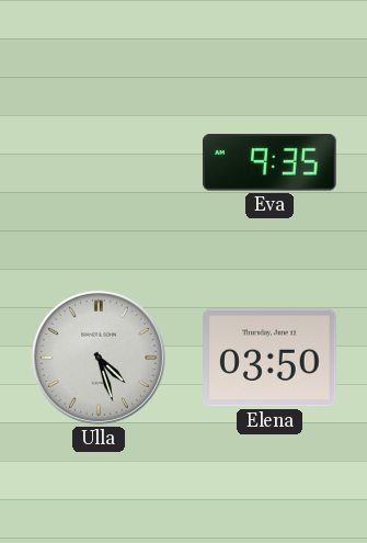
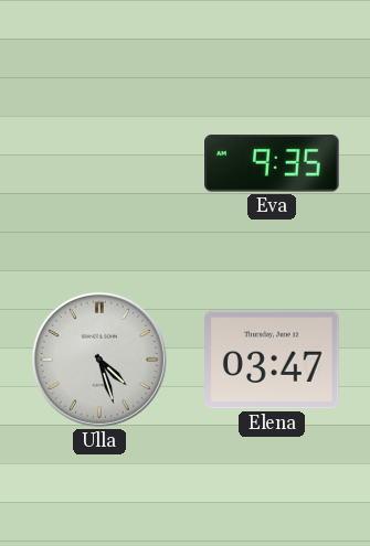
Elena: 03:50 -> 03:47
